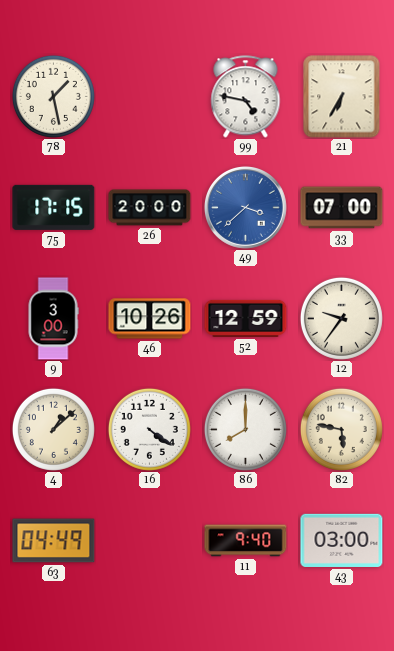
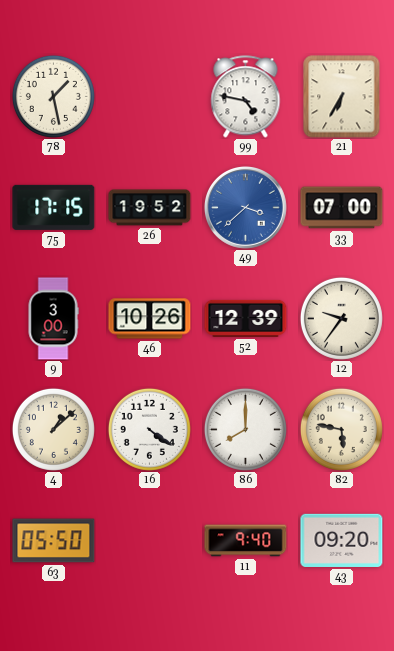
26: 20:00 -> 19:52
52: 12:59 -> 12:39
63: 04:49 -> 05:50
43: 03:00 -> 09:20
